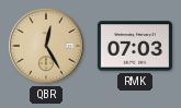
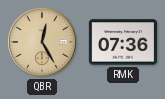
RMK: 07:03 -> 07:36
